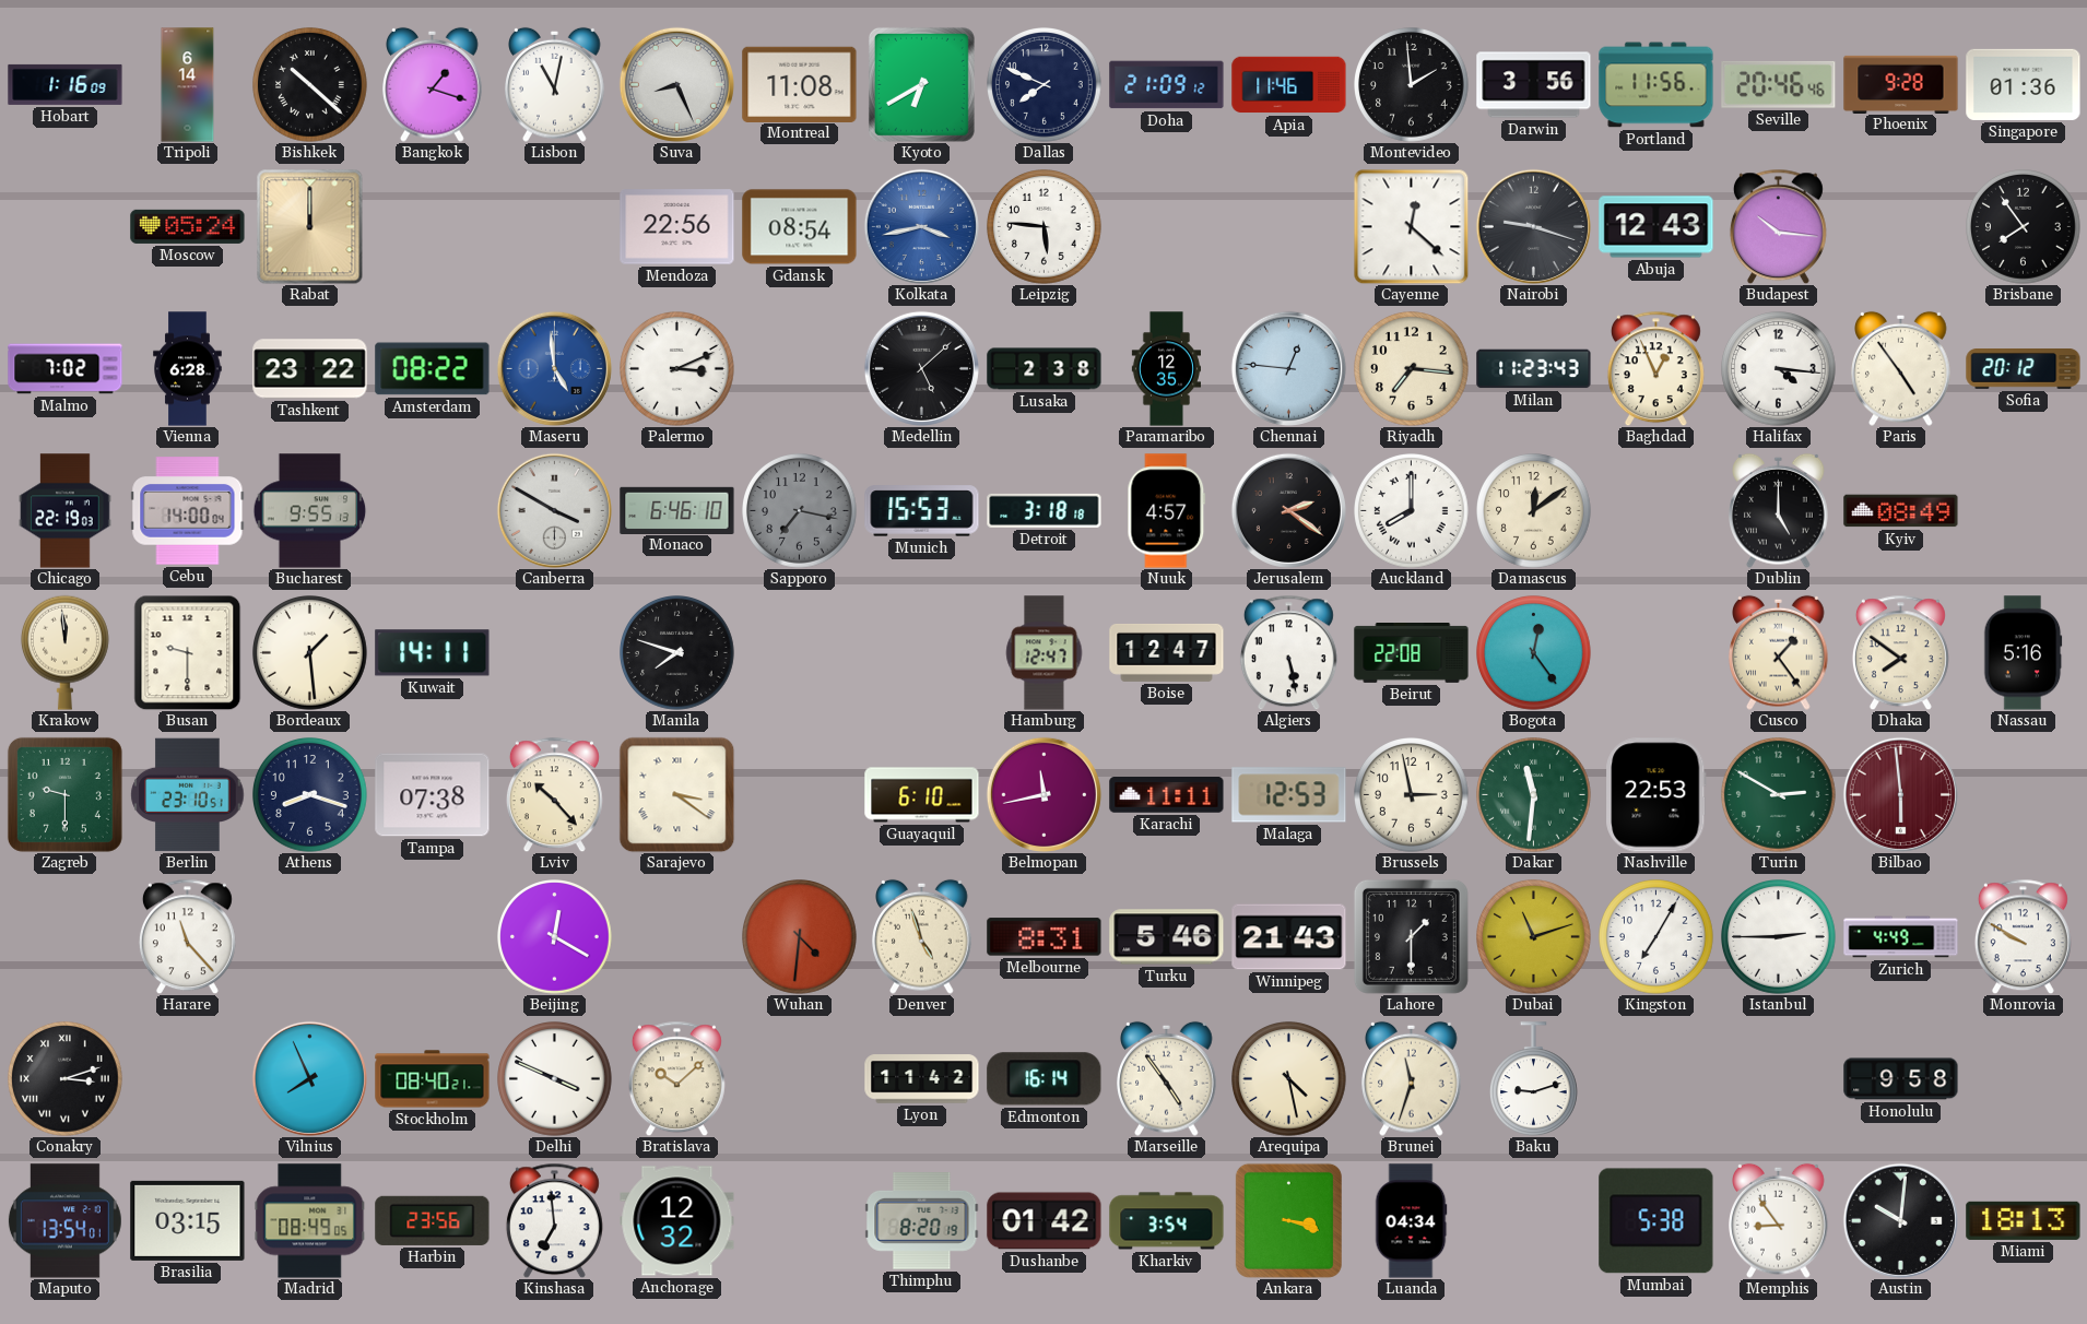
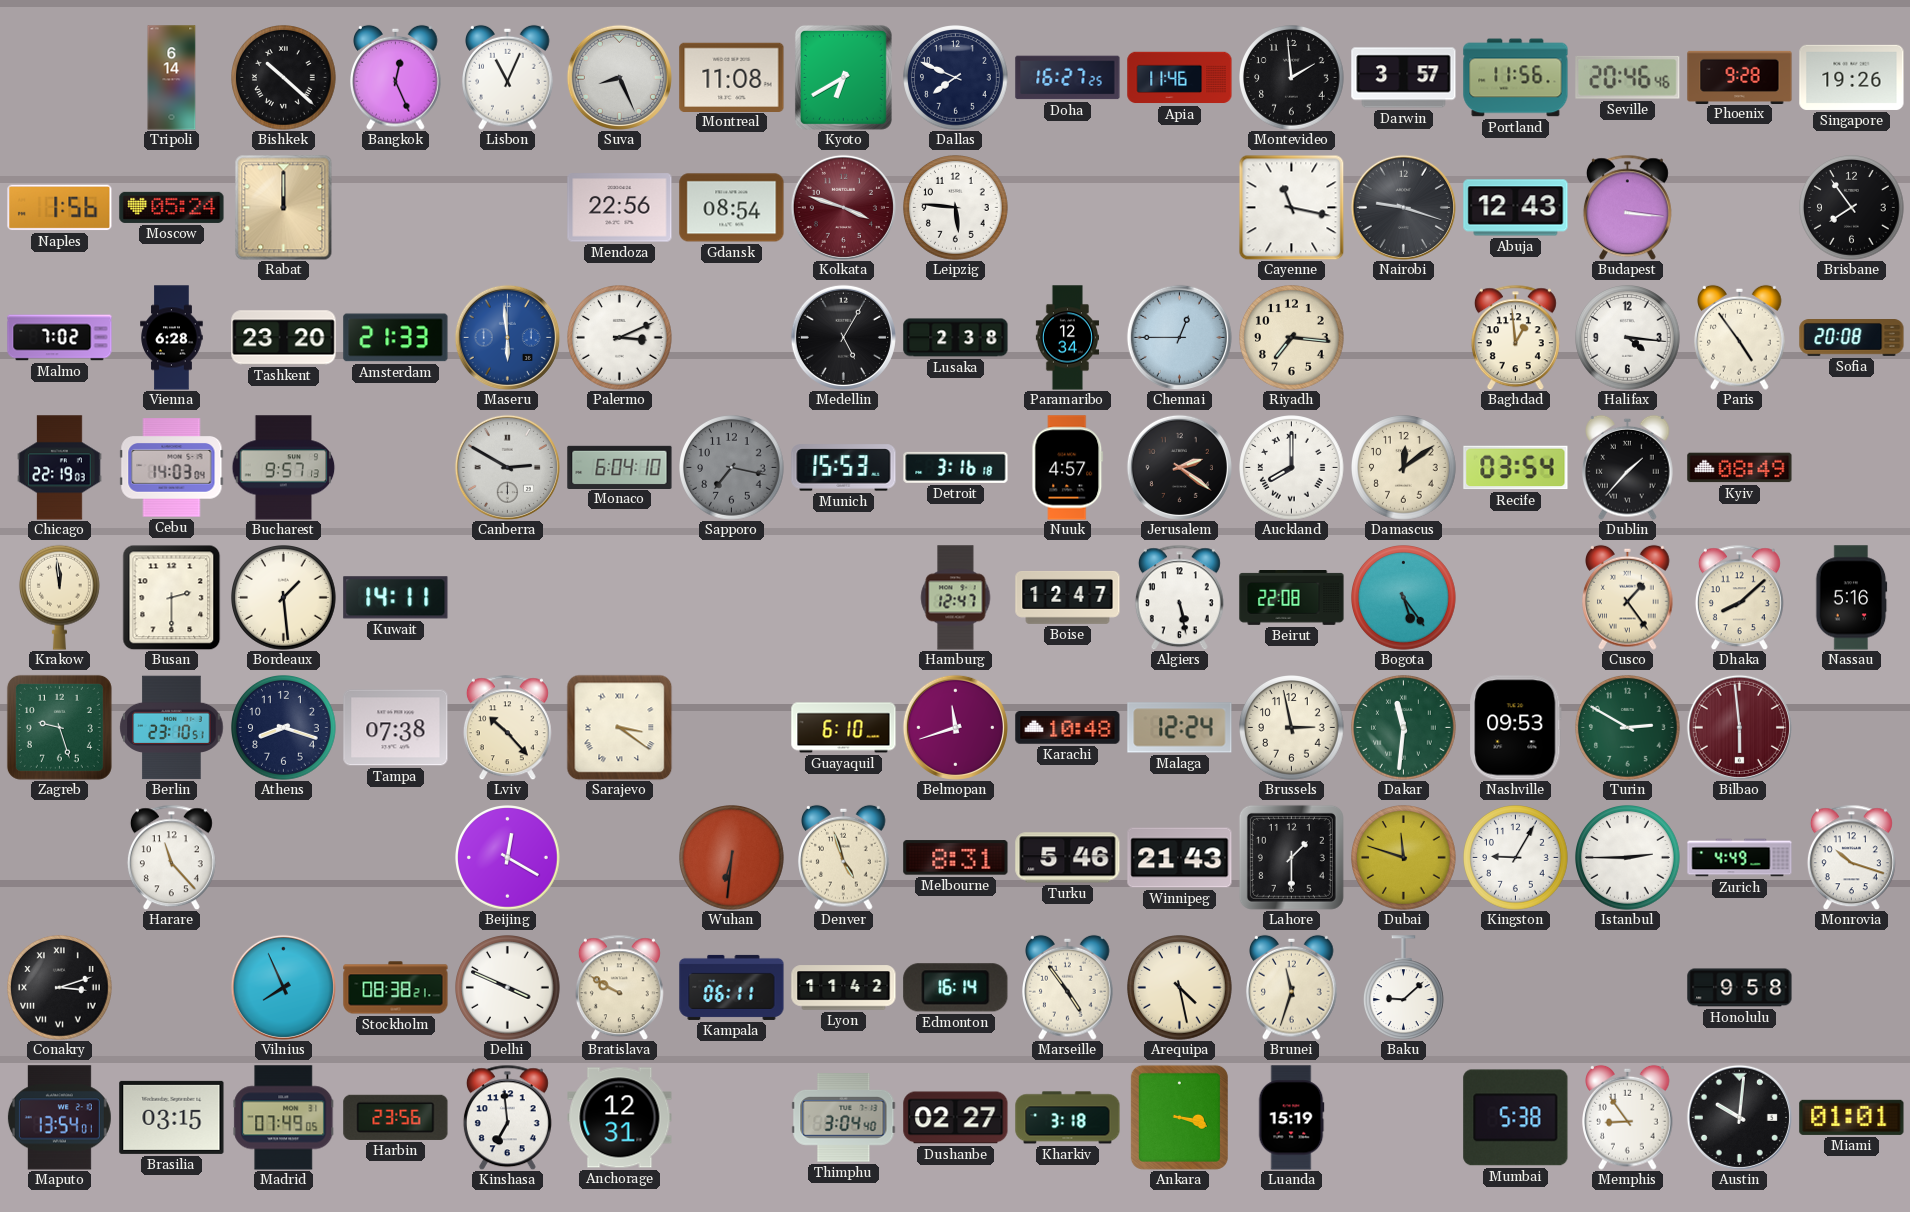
Hobart: 1:16 -> none
Bangkok: 1:18 -> 12:26
Lisbon: 11:02 -> 11:04
Doha: 21:09 -> 16:27
Darwin: 3:56 -> 3:57
Singapore: 01:36 -> 19:26
Naples: none -> 1:56
Kolkata: 3:43 -> 3:48
Kolkata dial: blue -> burgundy
Cayenne: 12:22 -> 11:17
Budapest: 10:16 -> 3:16
Tashkent: 23:22 -> 23:20
Amsterdam: 08:22 -> 21:33
Maseru: 4:59 -> 5:59
Medellin: 5:08 -> 5:05
Paramaribo: 12:35 -> 12:34
Chennai: 12:46 -> 12:45
Milan: 11:23 -> none
Baghdad: 12:56 -> 12:59
Sofia: 20:12 -> 20:08
Cebu: 14:00 -> 14:03
Bucharest: 9:55 -> 9:57
Canberra: 3:50 -> 2:50
Monaco: 6:46 -> 6:04
Detroit: 3:18 -> 3:16
Recife: none -> 03:54
Dublin: 5:00 -> 1:37
Busan: 9:30 -> 2:30
Manila: 7:48 -> none
Bogota: 12:24 -> 5:24
Dhaka: 7:51 -> 8:08
Zagreb: 9:30 -> 9:27
Belmopan: 11:43 -> 11:42
Karachi: 11:11 -> 10:48
Malaga: 12:53 -> 12:24
Nashville: 22:53 -> 09:53
Wuhan: 4:31 -> 6:31
Dubai: 11:12 -> 11:48
Kingston: 7:05 -> 9:05
Monrovia: 9:50 -> 10:18
Stockholm: 08:40 -> 08:38
Bratislava: 10:08 -> 9:50
Kampala: none -> 06:11
Baku: 9:12 -> 9:08
Madrid: 08:49 -> 07:49
Anchorage: 12:32 -> 12:31
Thimphu: 8:20 -> 3:04
Dushanbe: 01:42 -> 02:27
Kharkiv: 3:54 -> 3:18
Luanda: 04:34 -> 15:19
Miami: 18:13 -> 01:01
